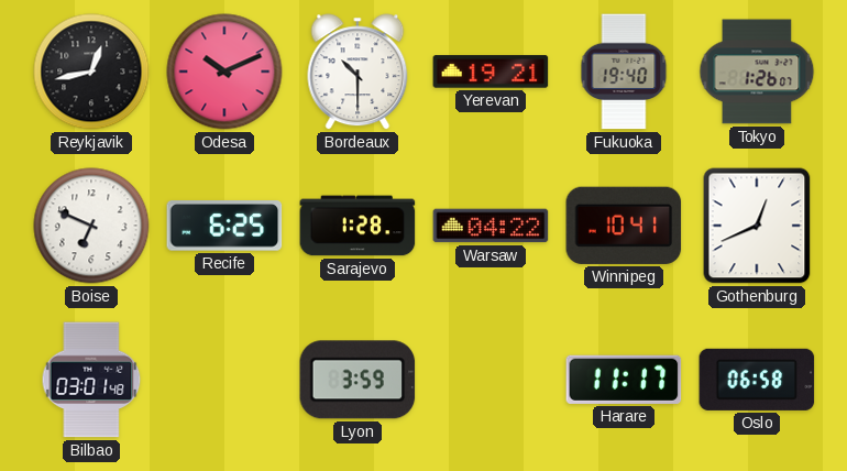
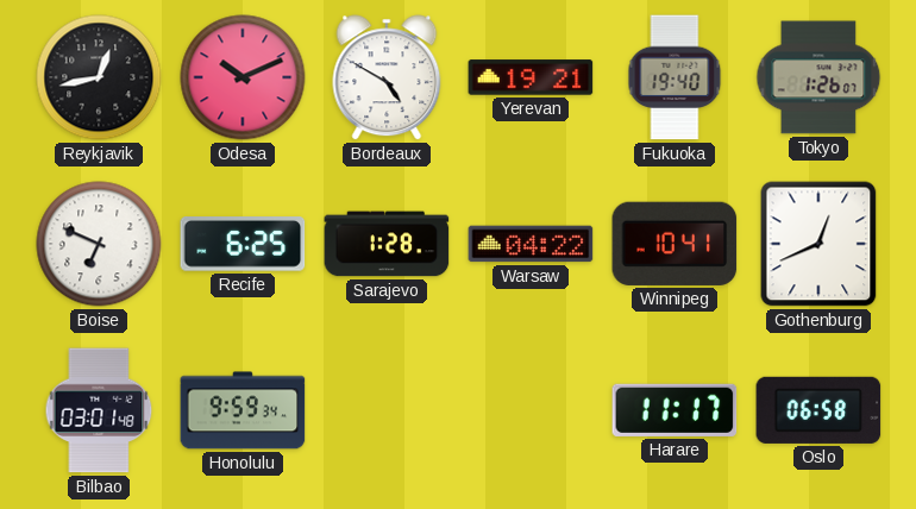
Bordeaux: 10:30 -> 4:50
Honolulu: none -> 9:59
Lyon: 3:59 -> none
